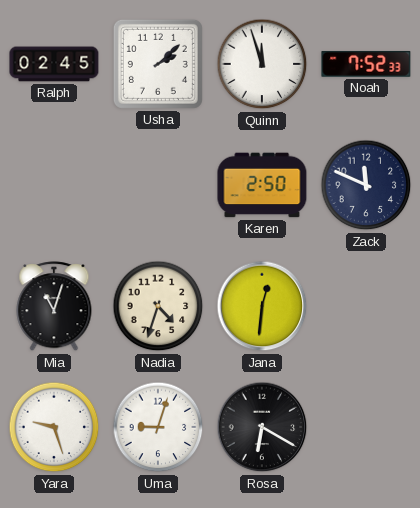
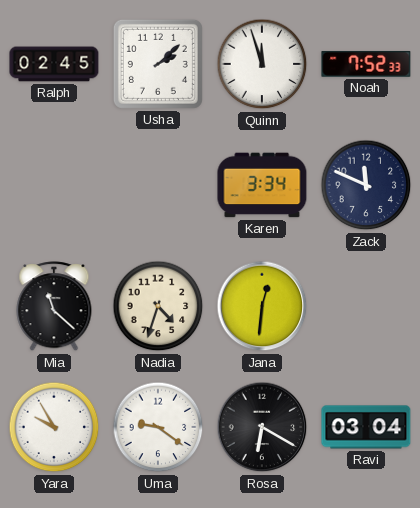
Karen: 2:50 -> 3:34
Mia: 11:03 -> 11:22
Yara: 9:27 -> 9:55
Uma: 9:03 -> 9:21
Ravi: none -> 03:04
